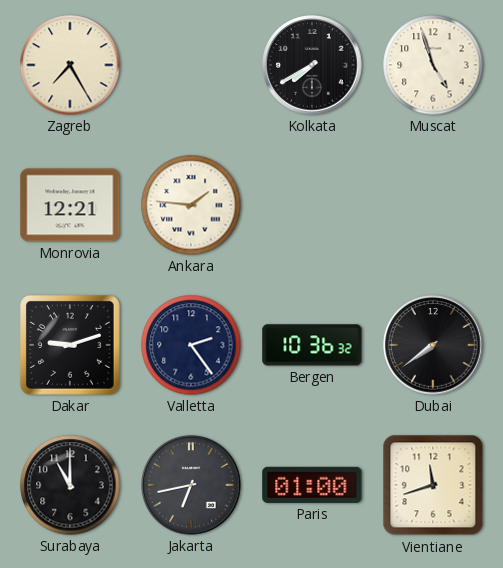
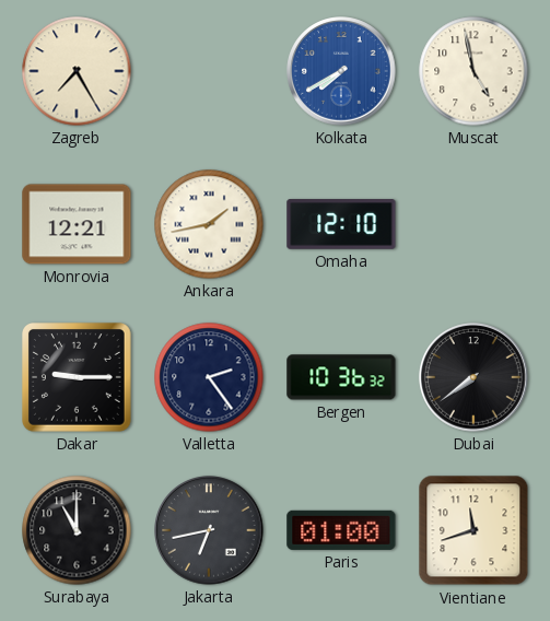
Kolkata dial: black -> blue
Muscat: 4:57 -> 4:58
Ankara: 1:46 -> 1:43
Omaha: none -> 12:10
Dakar: 9:12 -> 9:15
